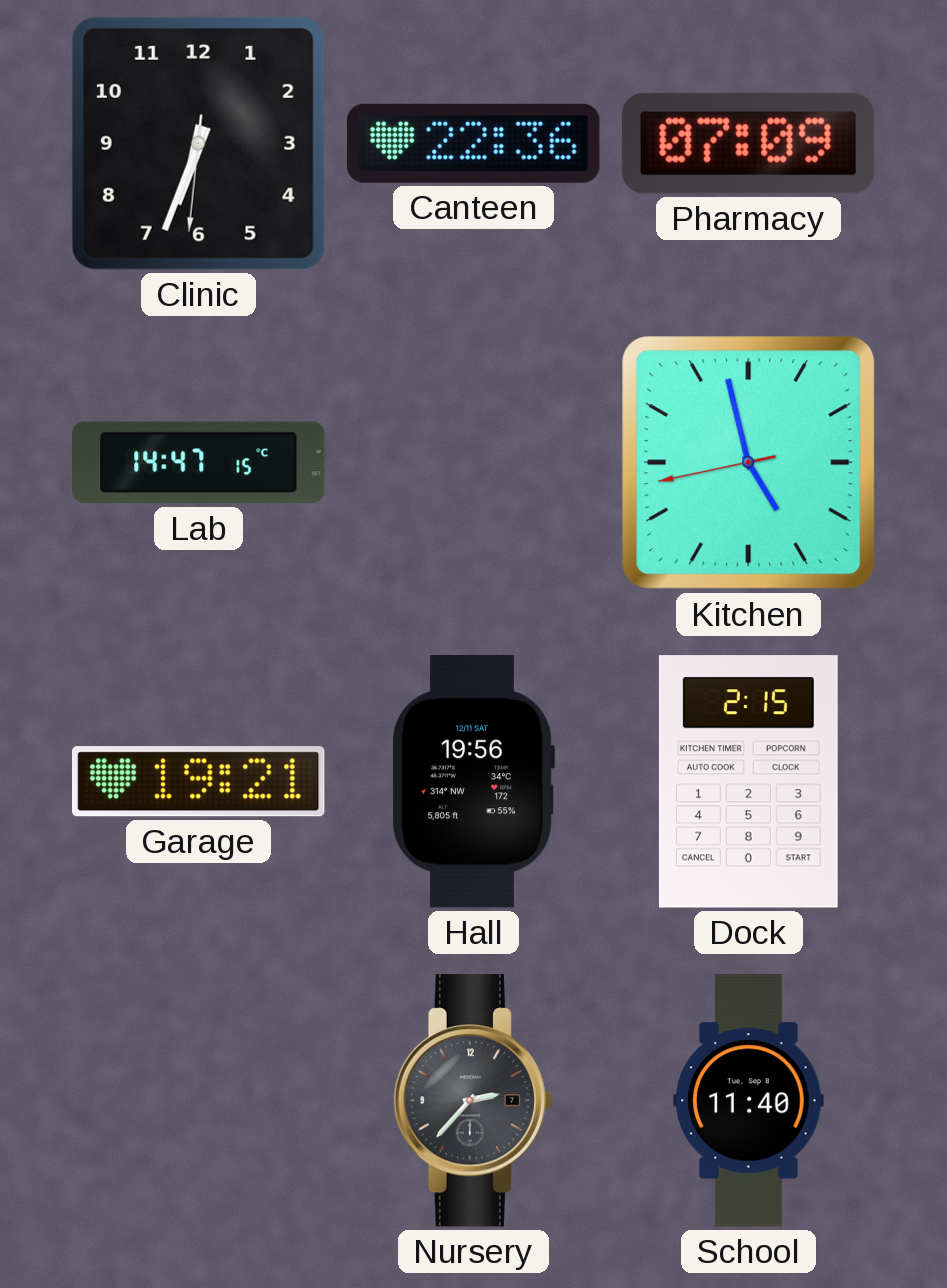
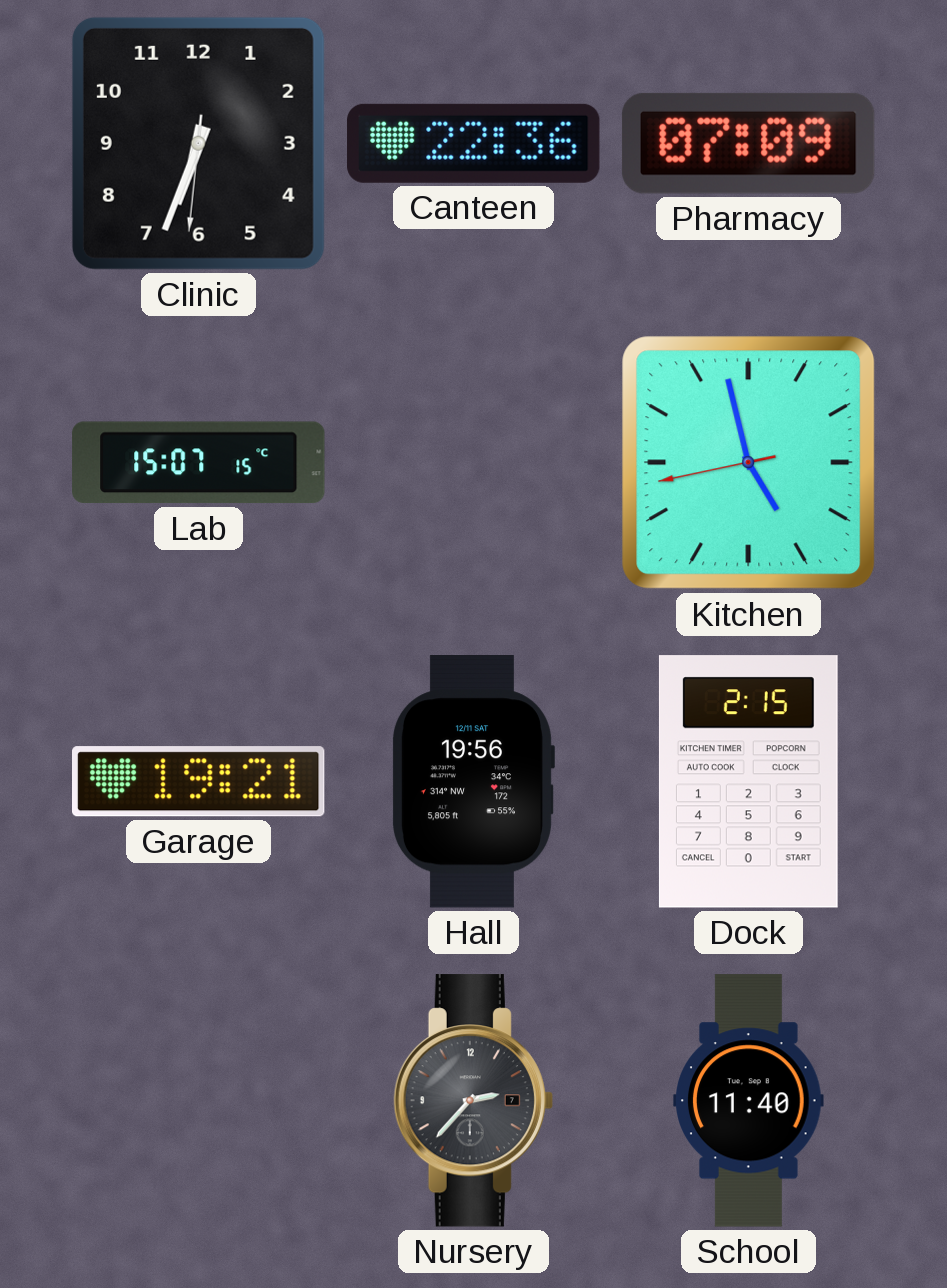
Lab: 14:47 -> 15:07
